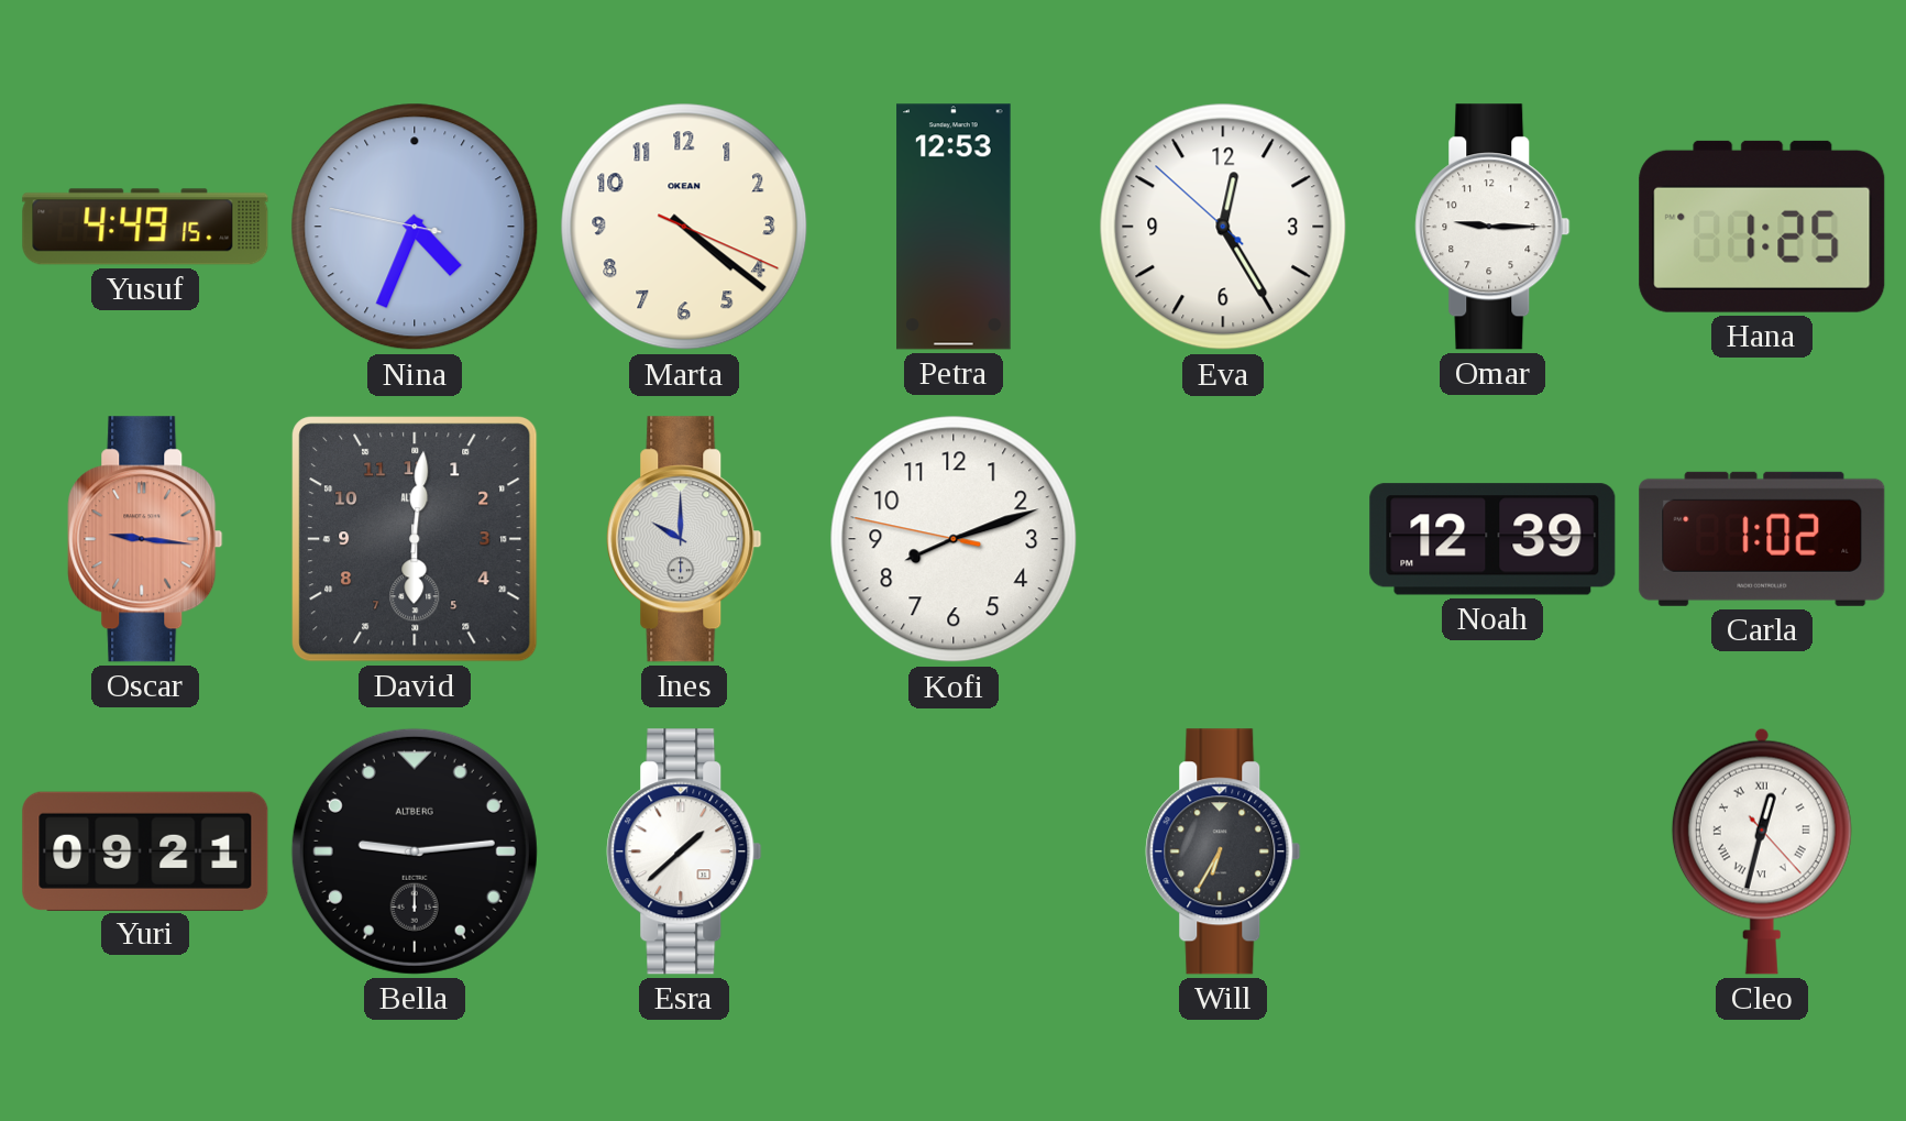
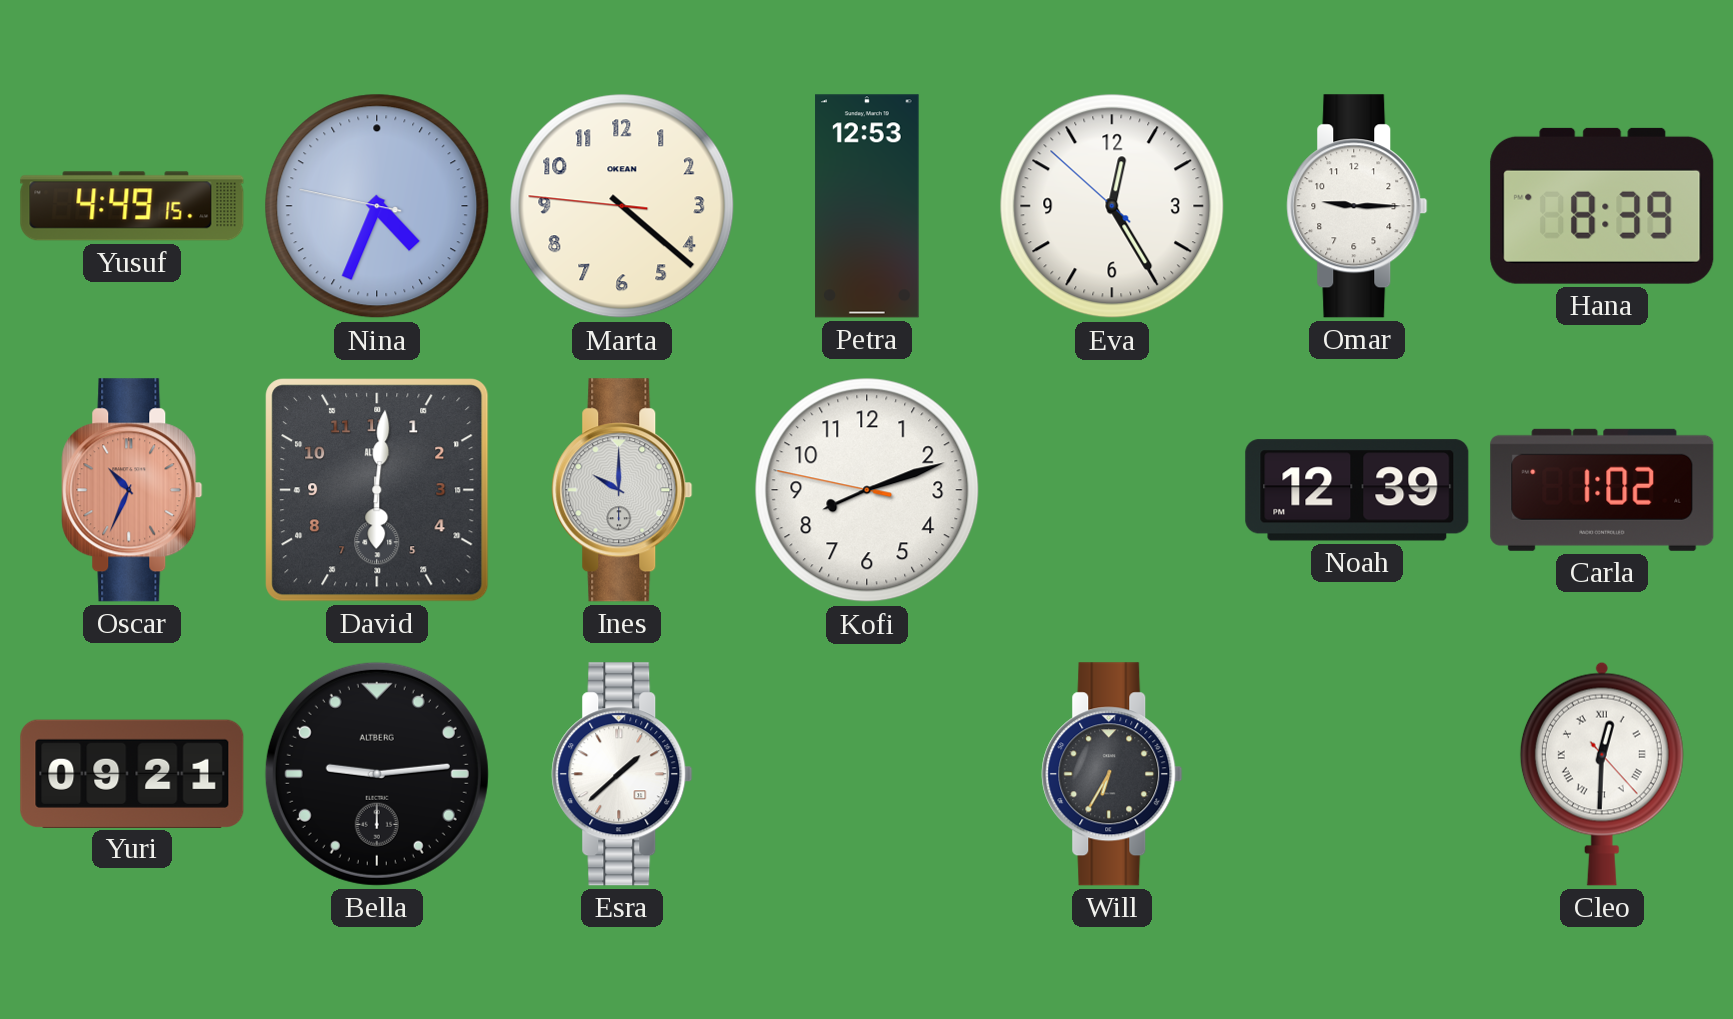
Marta: 4:21:19 -> 4:21:46
Hana: 1:25 -> 8:39
Oscar: 9:16 -> 10:34
Cleo: 12:32 -> 12:30
